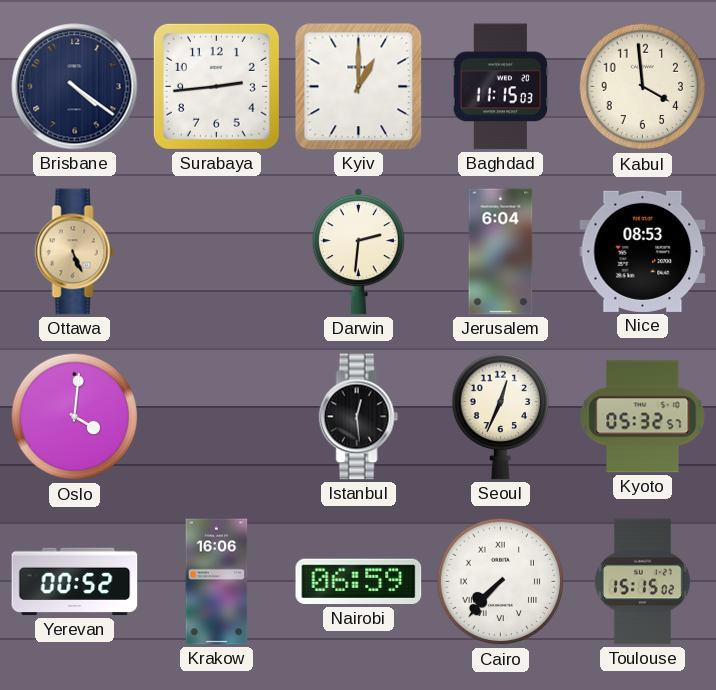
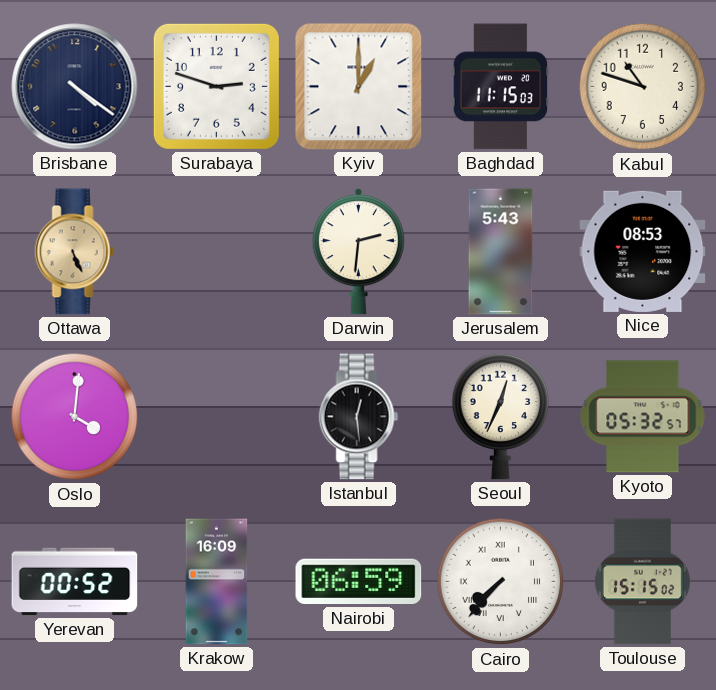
Surabaya: 2:44 -> 2:48
Kabul: 3:59 -> 10:48
Jerusalem: 6:04 -> 5:43
Krakow: 16:06 -> 16:09
